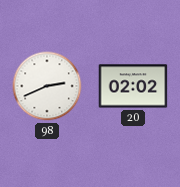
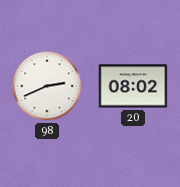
20: 02:02 -> 08:02
